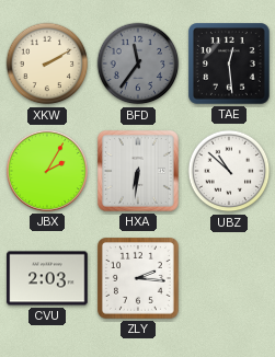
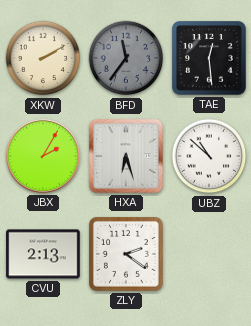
HXA: 6:31 -> 6:27
CVU: 2:03 -> 2:13
ZLY: 2:16 -> 2:21
